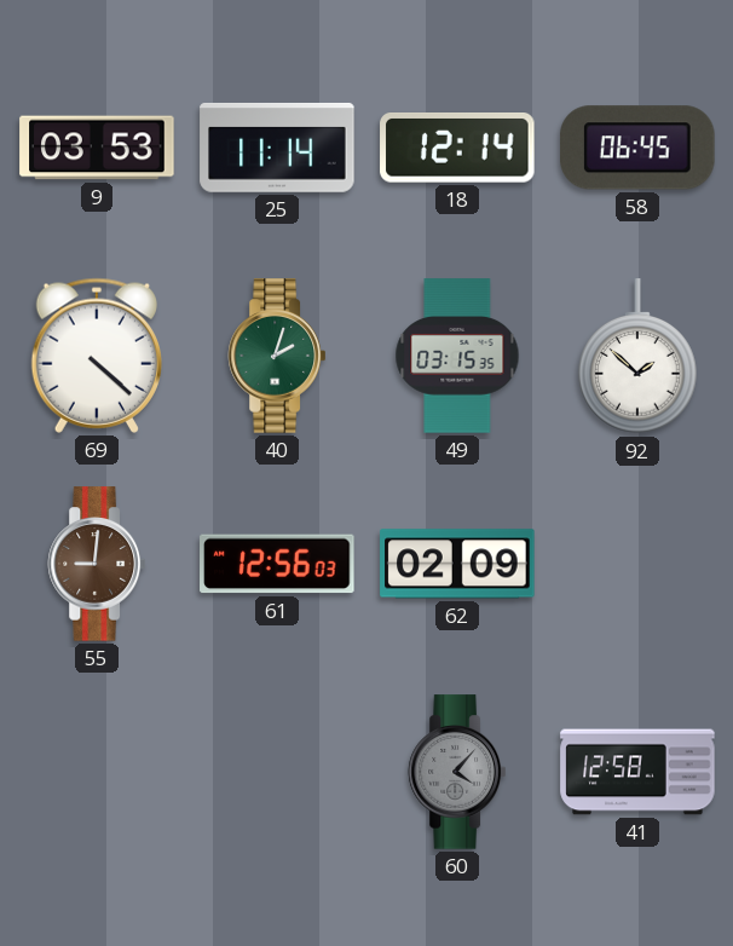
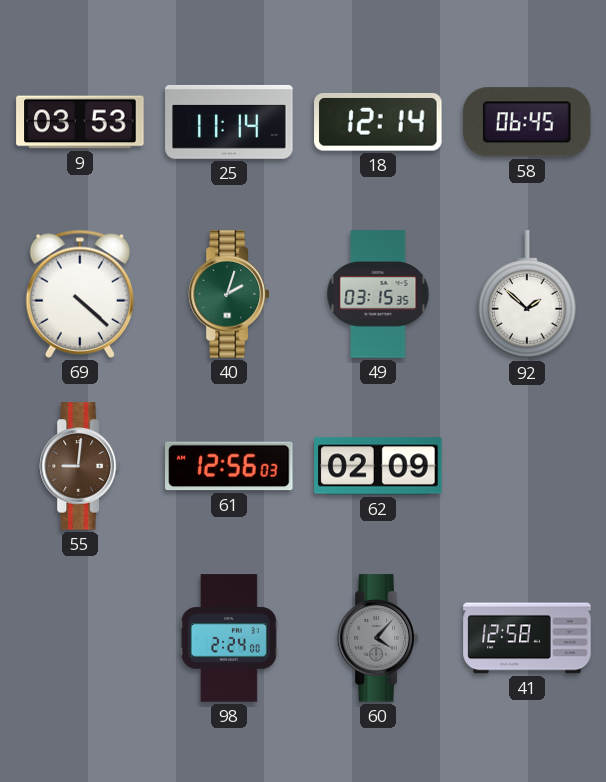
98: none -> 2:24
